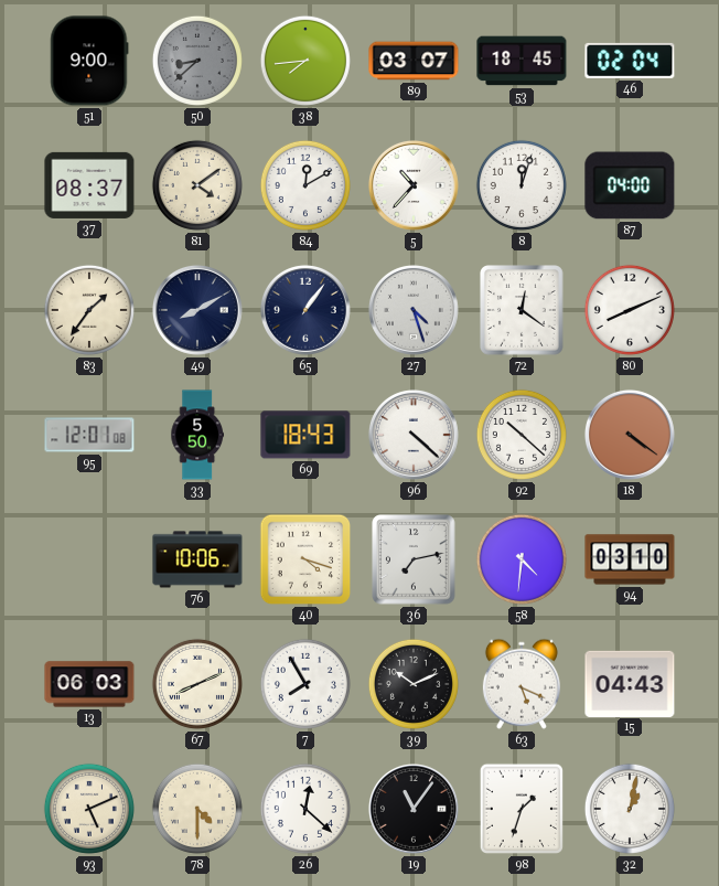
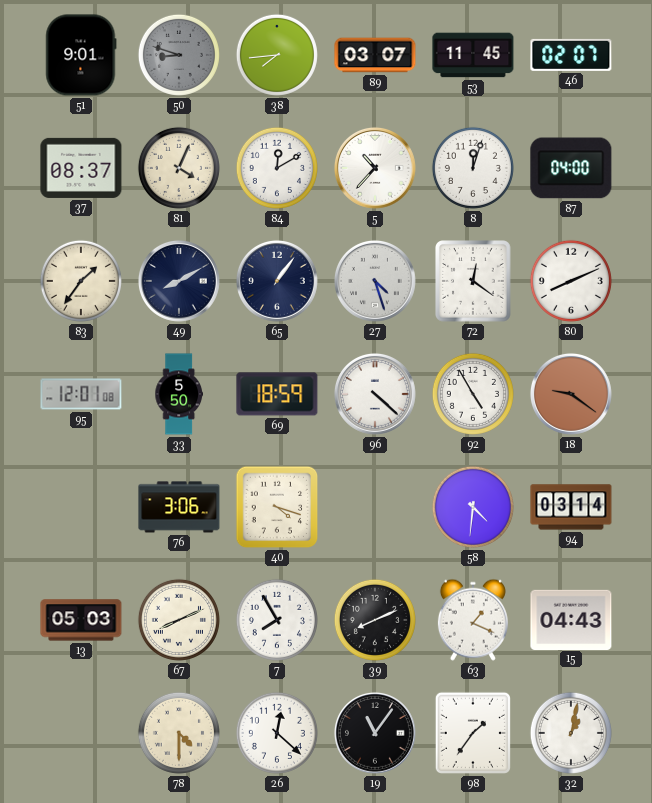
51: 9:00 -> 9:01
50: 8:38 -> 8:48
53: 18:45 -> 11:45
46: 02:04 -> 02:07
81: 4:09 -> 4:04
69: 18:43 -> 18:59
92: 10:22 -> 4:55
18: 4:21 -> 9:21
76: 10:06 -> 3:06
36: 7:13 -> none
94: 03:10 -> 03:14
13: 06:03 -> 05:03
39: 10:11 -> 8:11
63: 5:19 -> 1:19
93: 5:11 -> none
98: 1:33 -> 1:36
